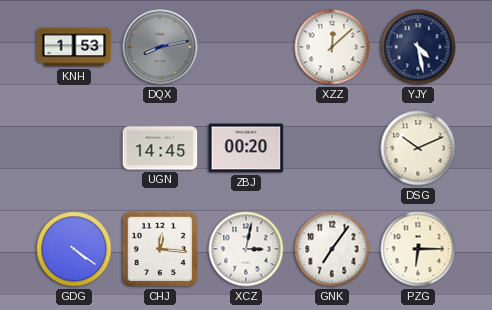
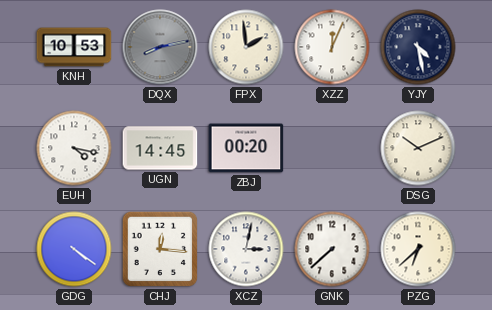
KNH: 1:53 -> 10:53
FPX: none -> 1:59
XZZ: 12:08 -> 12:04
EUH: none -> 4:17
GNK: 7:06 -> 7:38
PZG: 6:15 -> 6:38
